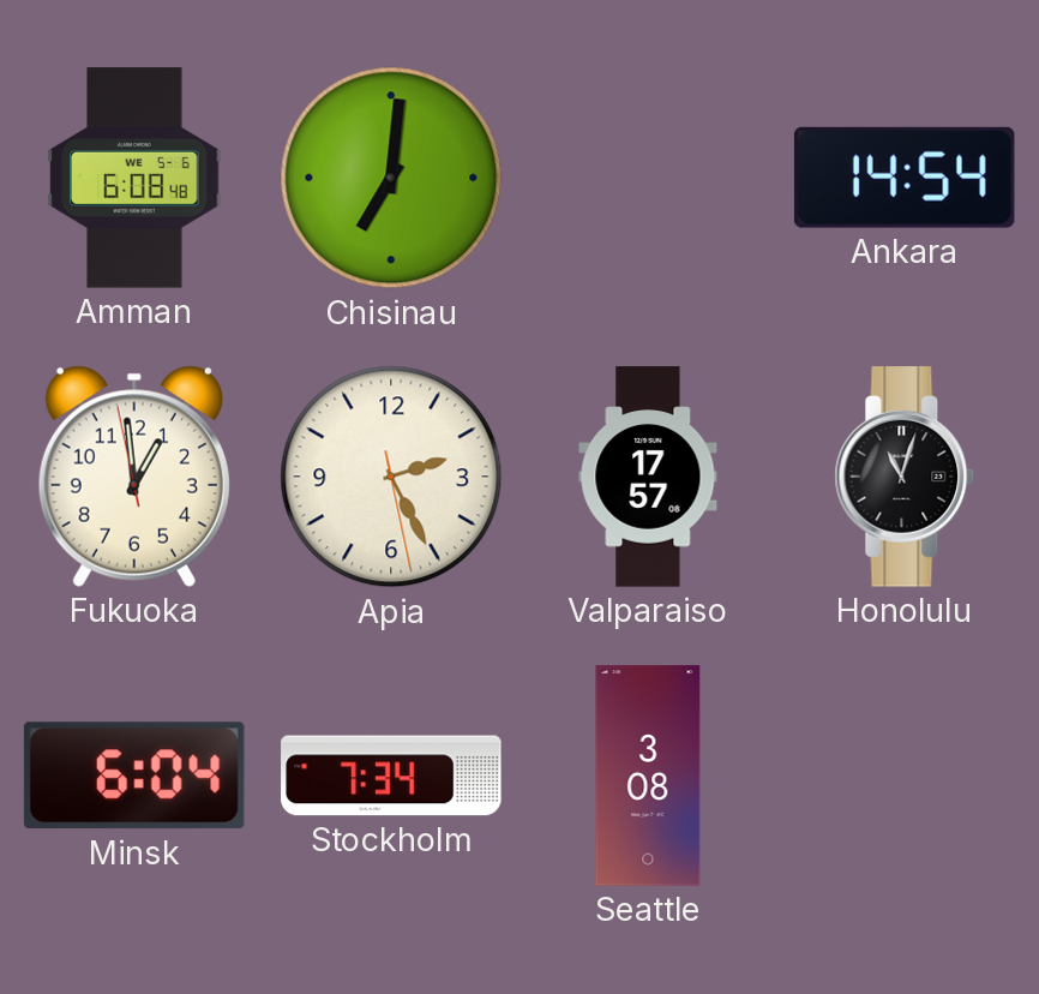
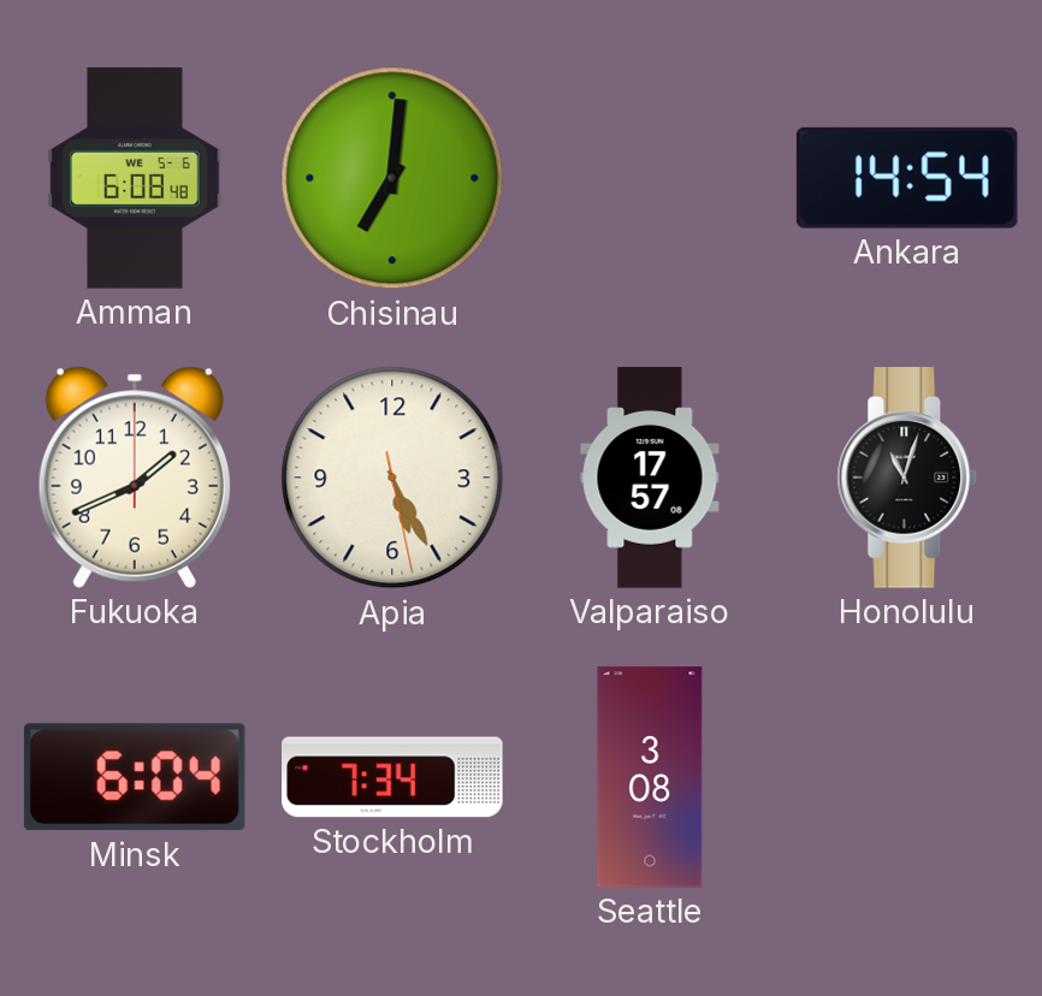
Fukuoka: 12:58 -> 1:41
Apia: 2:25 -> 5:25
